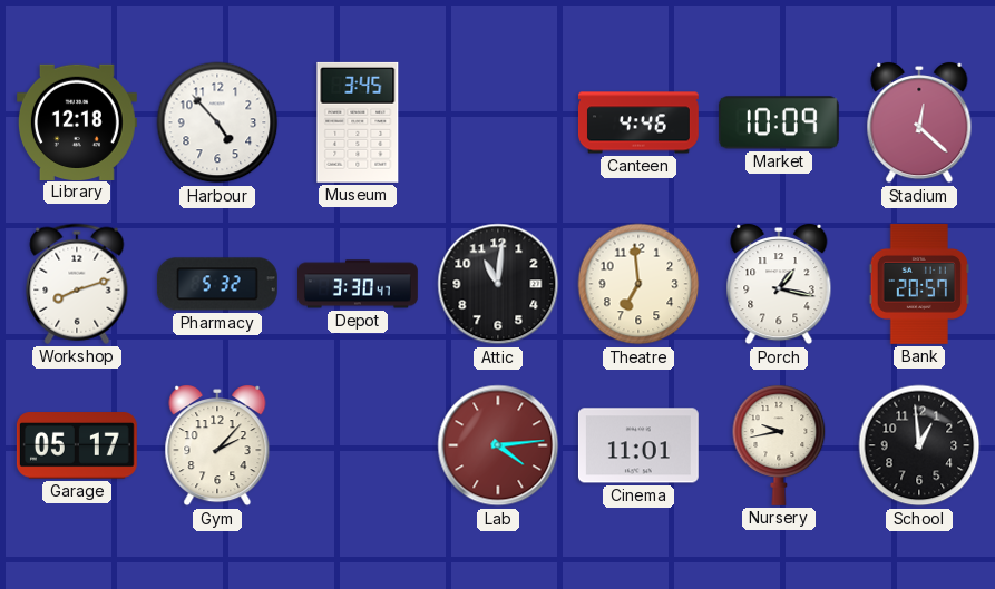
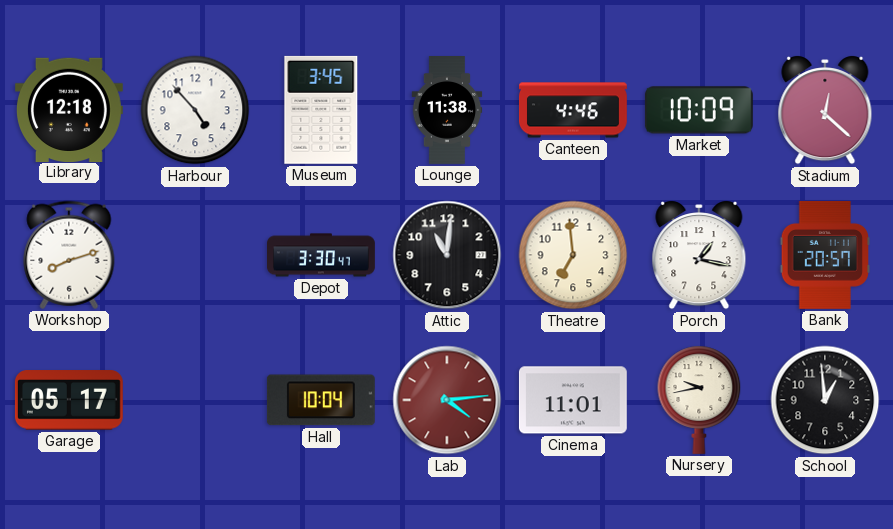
Lounge: none -> 11:38
Pharmacy: 5:32 -> none
Gym: 2:07 -> none
Hall: none -> 10:04
